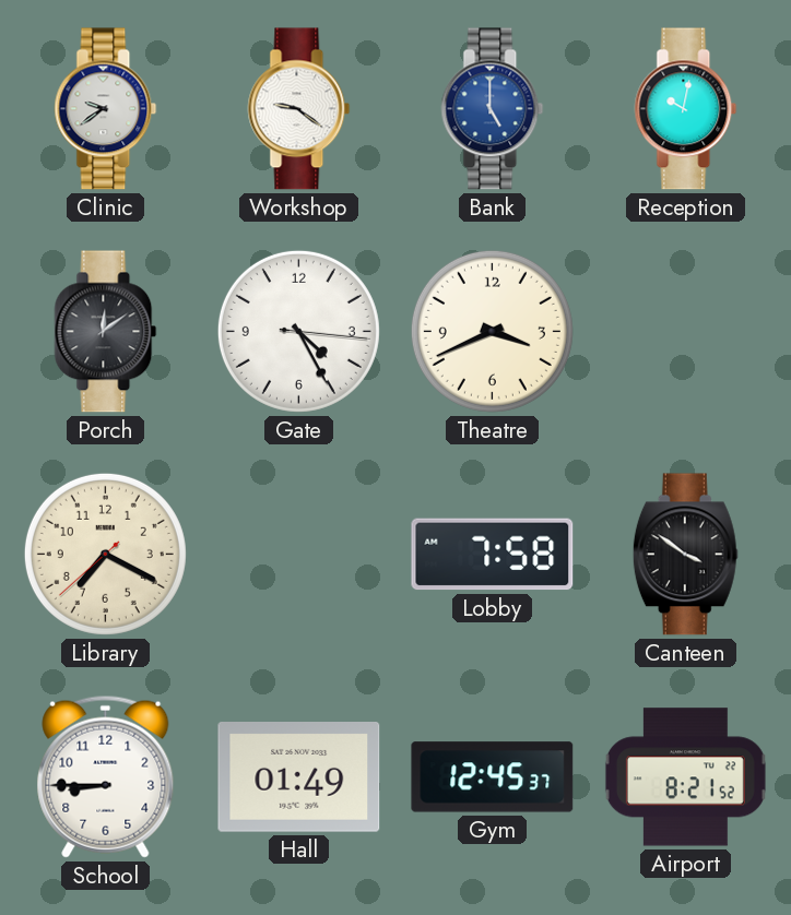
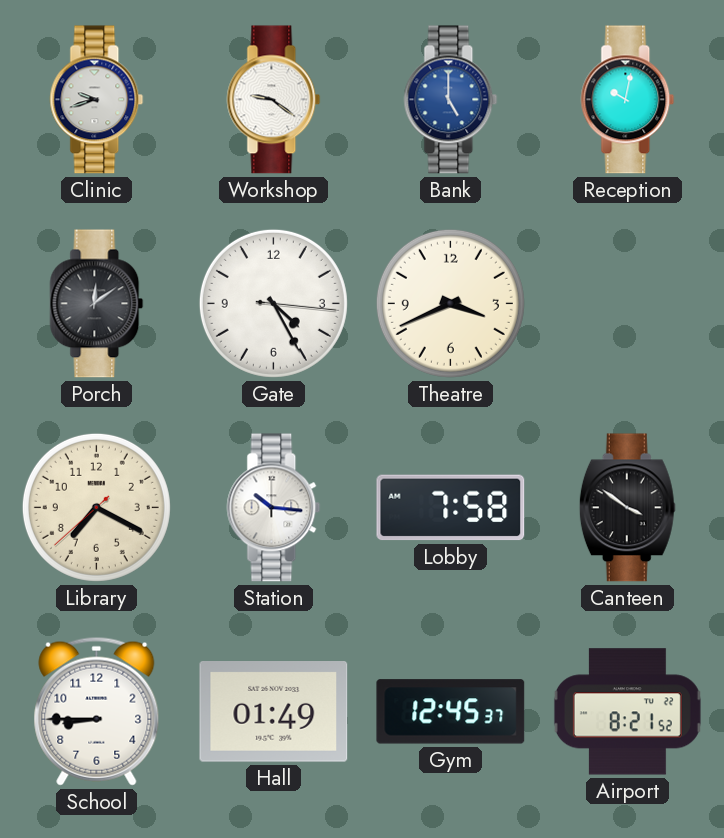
Clinic: 9:39 -> 9:42
Station: none -> 10:16
